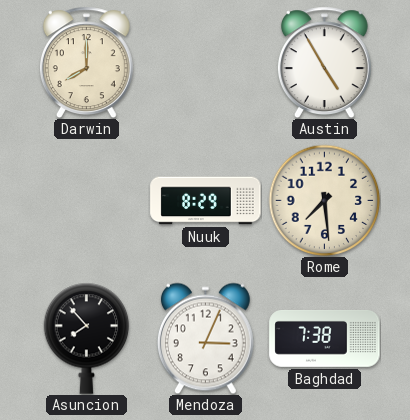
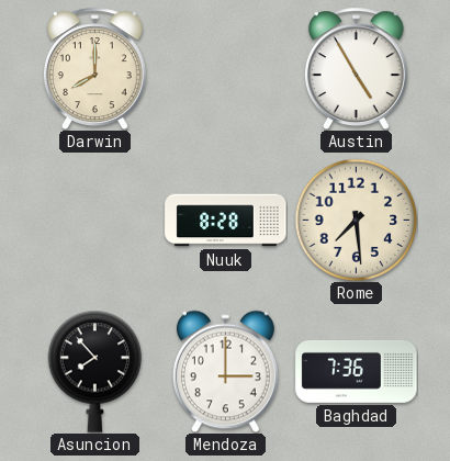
Nuuk: 8:29 -> 8:28
Mendoza: 3:04 -> 3:00
Baghdad: 7:38 -> 7:36
